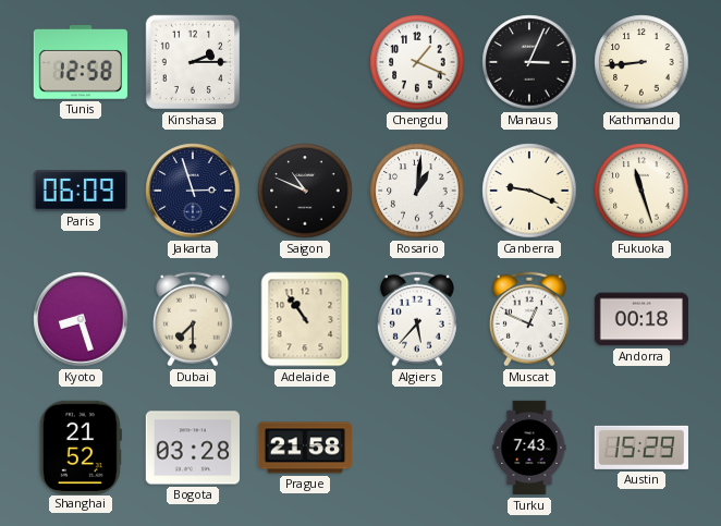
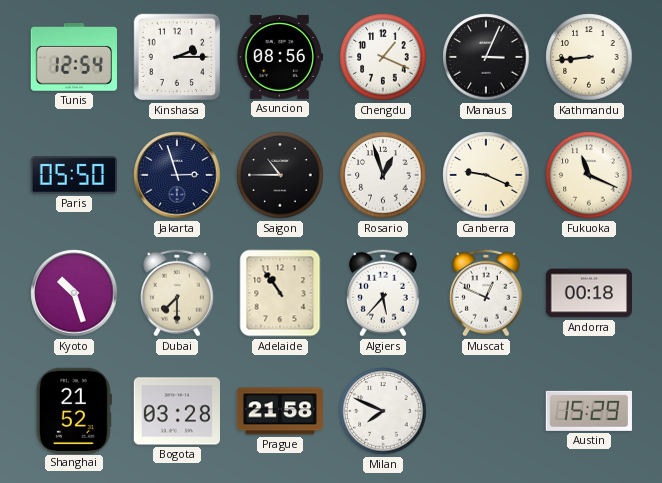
Tunis: 12:58 -> 12:54
Asuncion: none -> 08:56
Paris: 06:09 -> 05:50
Saigon: 10:49 -> 10:45
Rosario: 1:01 -> 12:57
Fukuoka: 11:27 -> 11:19
Kyoto: 8:27 -> 10:27
Milan: none -> 7:49
Turku: 7:43 -> none
